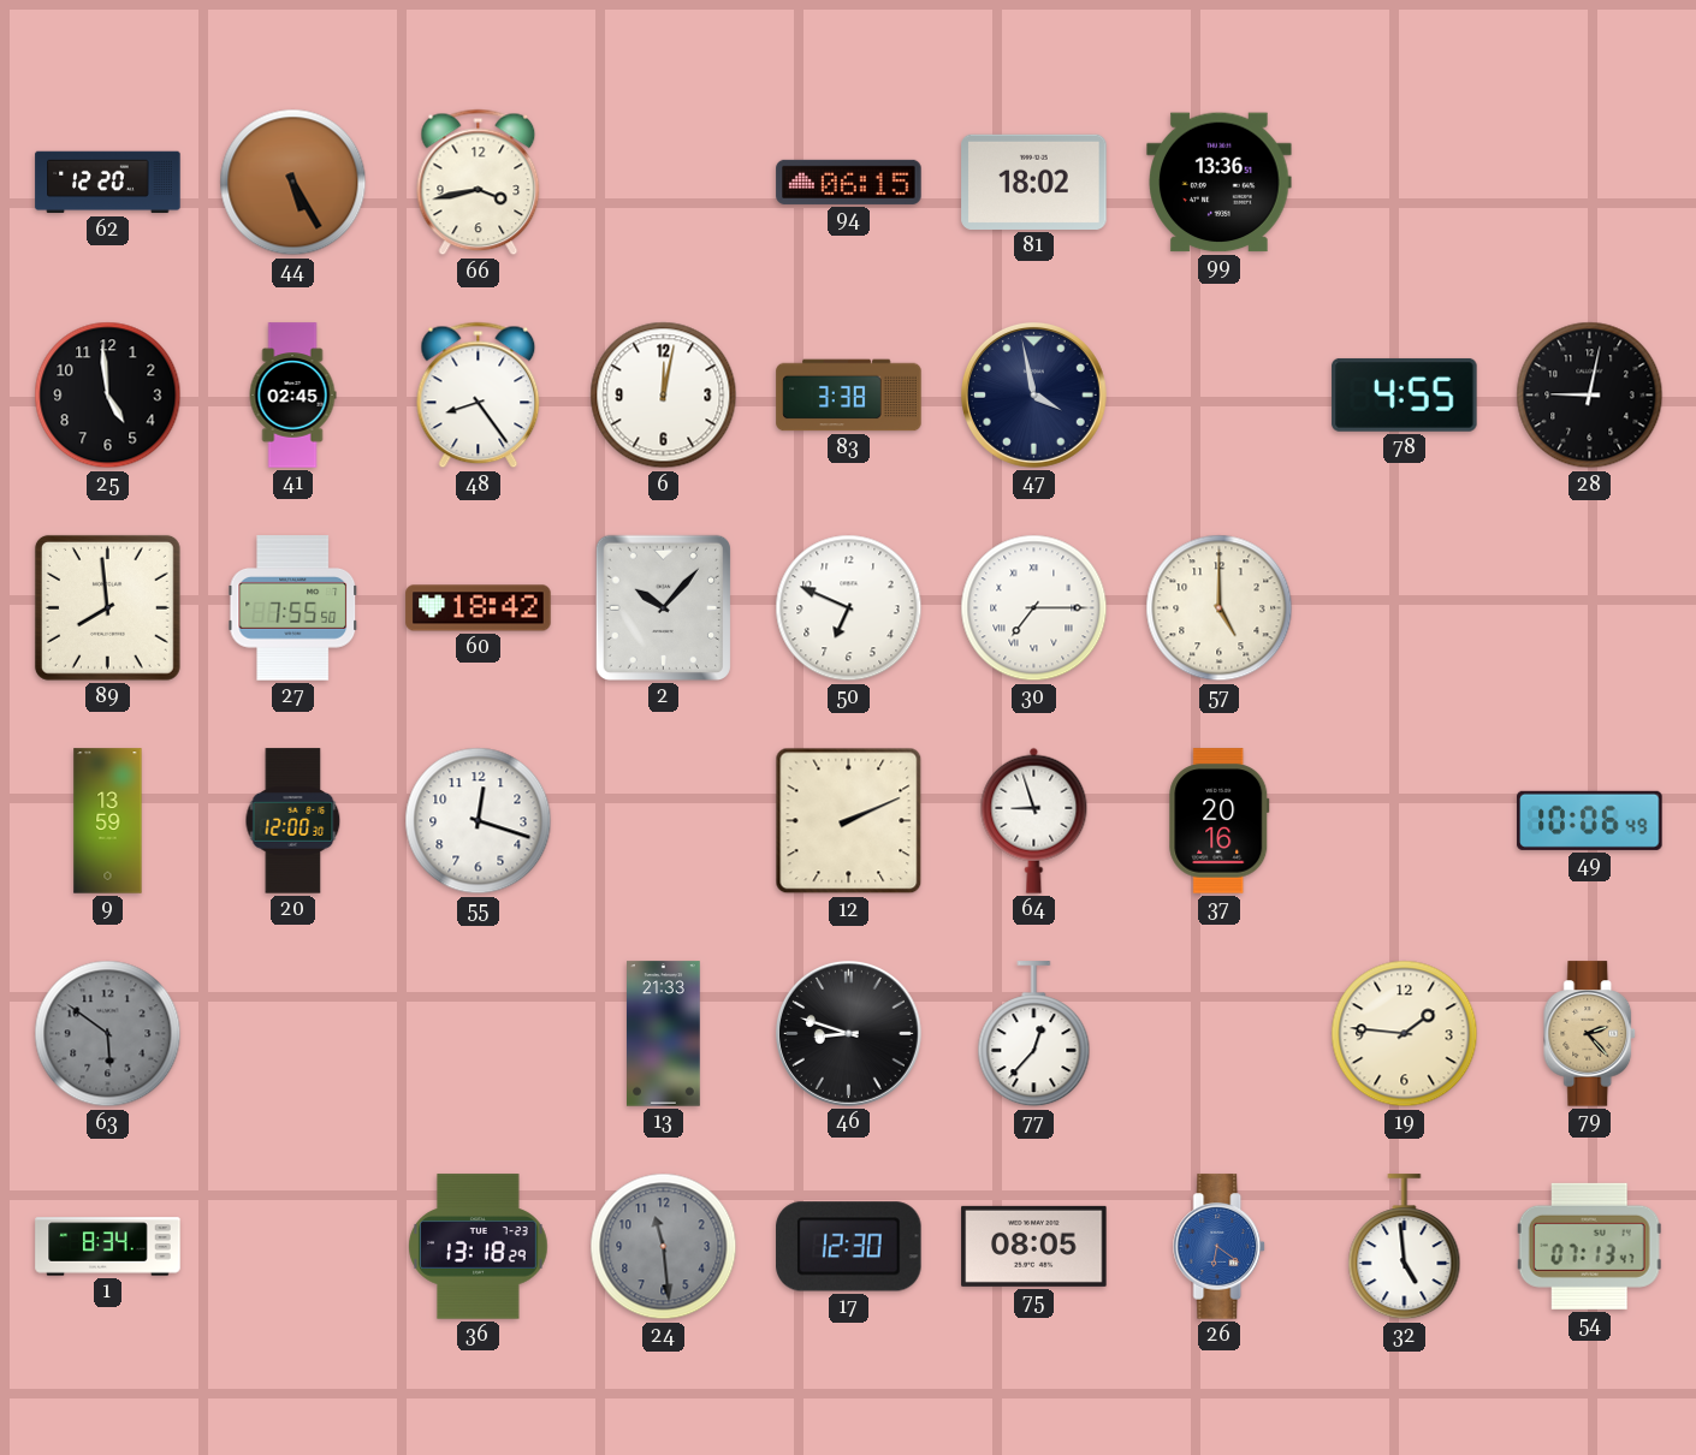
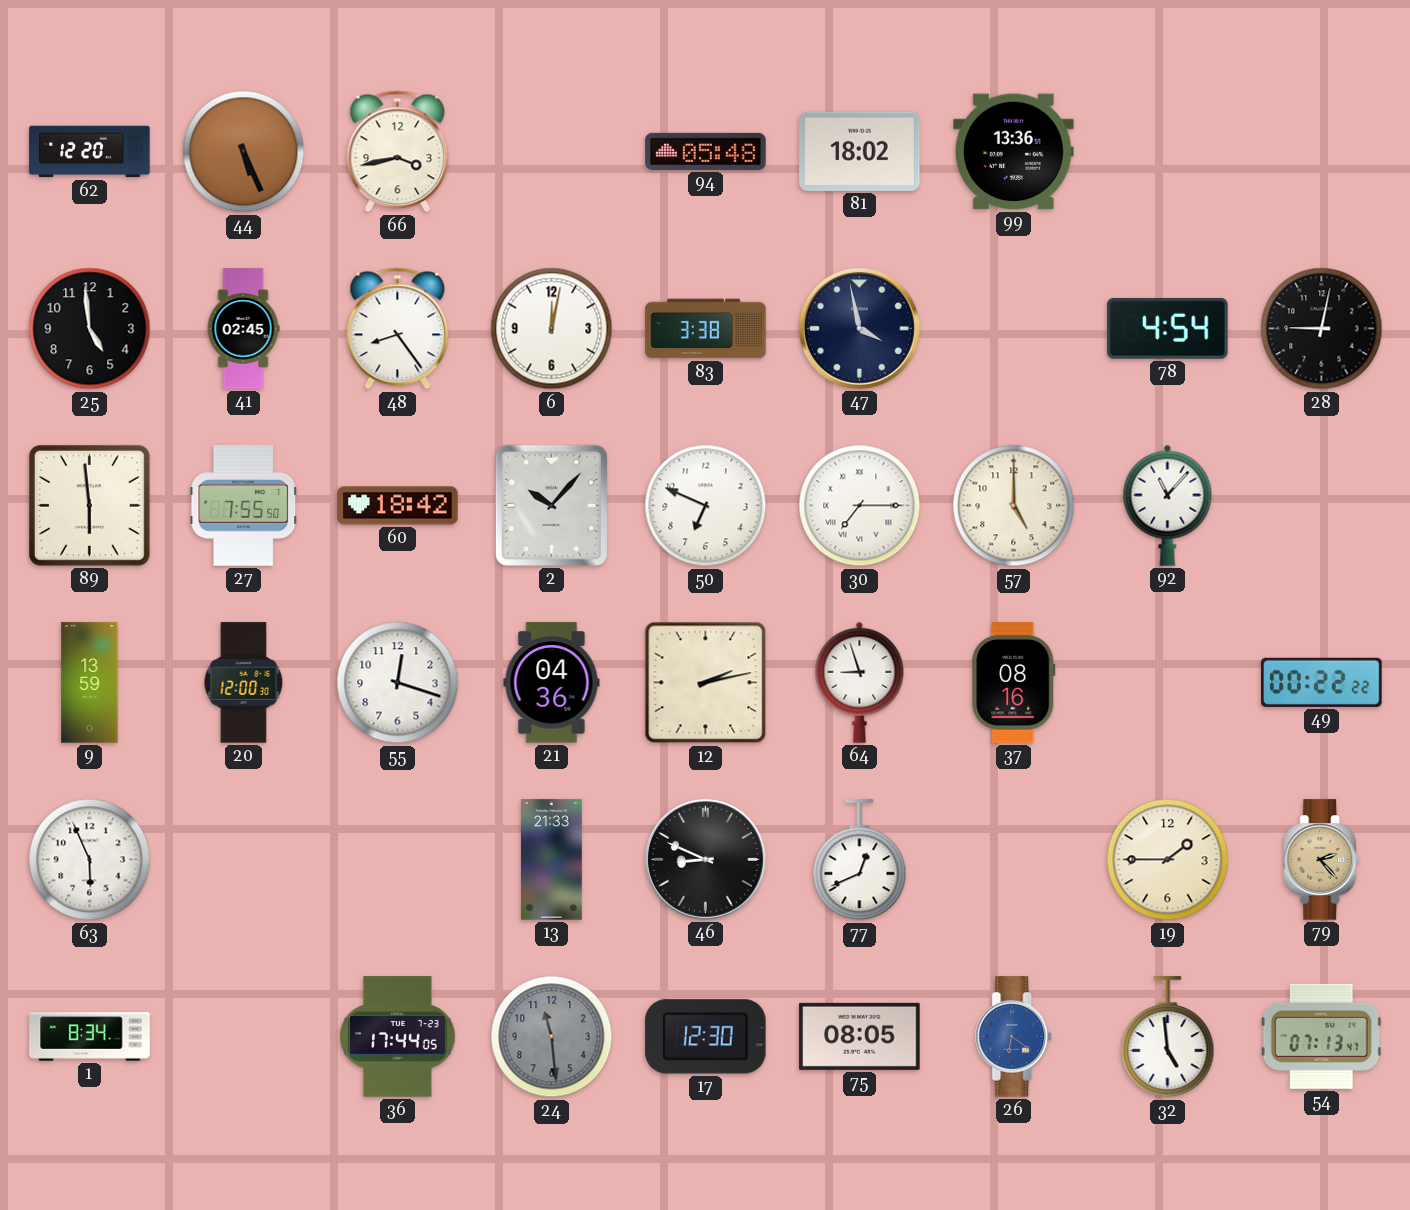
44: 5:25 -> 5:26
94: 06:15 -> 05:48
78: 4:55 -> 4:54
89: 7:59 -> 5:59
92: none -> 11:07
21: none -> 04:36
12: 2:11 -> 2:13
37: 20:16 -> 08:16
49: 10:06 -> 00:22
63: 5:51 -> 5:56
63 dial: grey -> white
46: 8:48 -> 8:49
77: 12:37 -> 12:41
19: 1:46 -> 1:45
36: 13:18 -> 17:44
